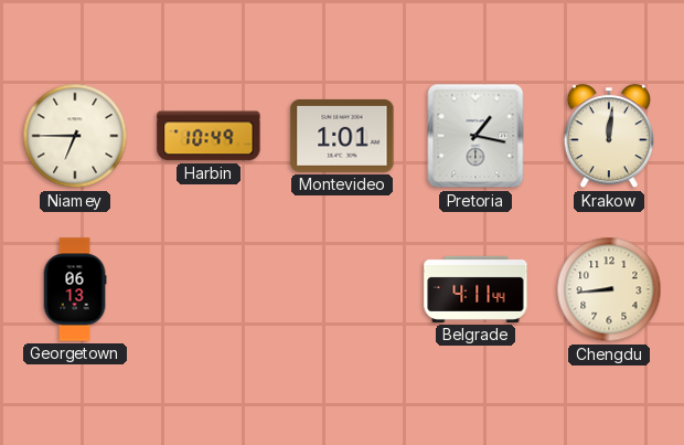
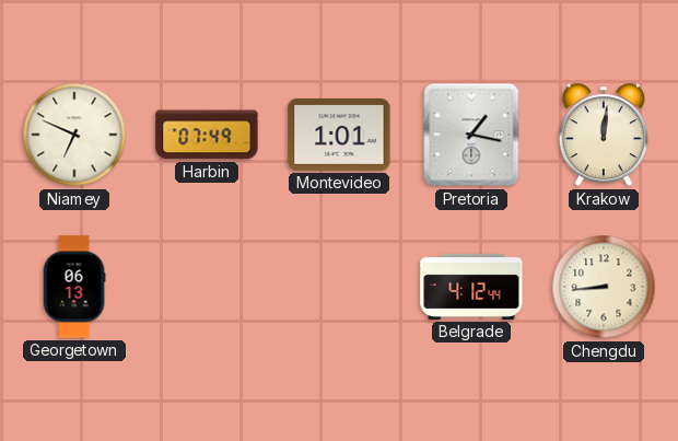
Niamey: 6:45 -> 6:49
Harbin: 10:49 -> 07:49
Belgrade: 4:11 -> 4:12
